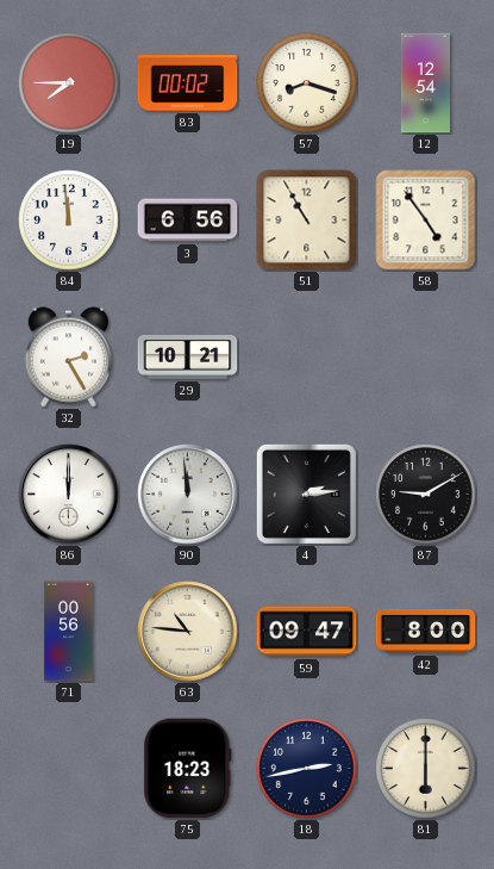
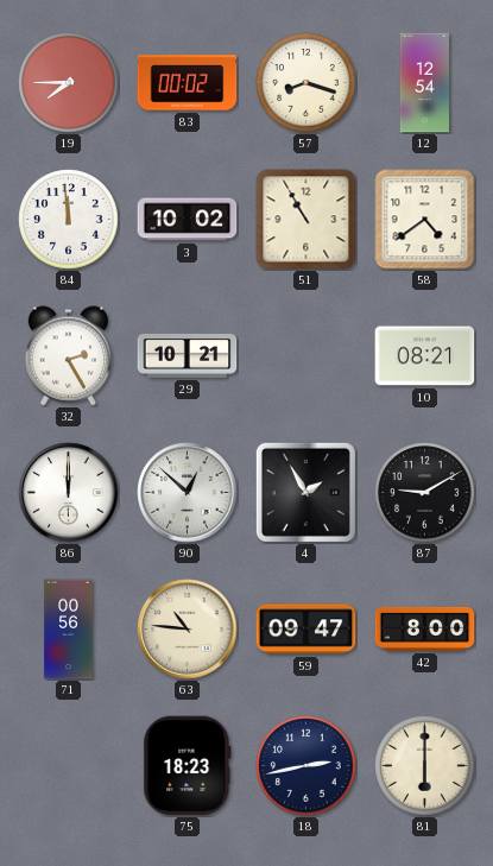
3: 6:56 -> 10:02
58: 4:54 -> 4:39
10: none -> 08:21
90: 11:59 -> 12:52
4: 2:14 -> 1:55
